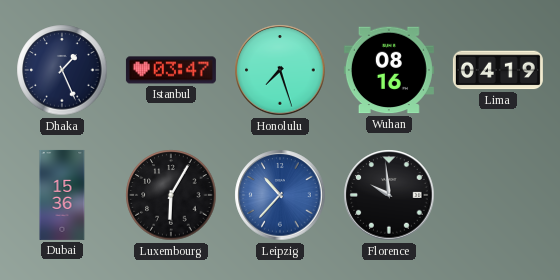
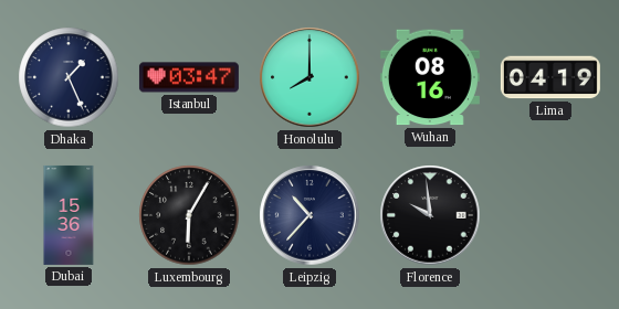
Honolulu: 7:27 -> 8:00
Leipzig dial: blue -> navy
